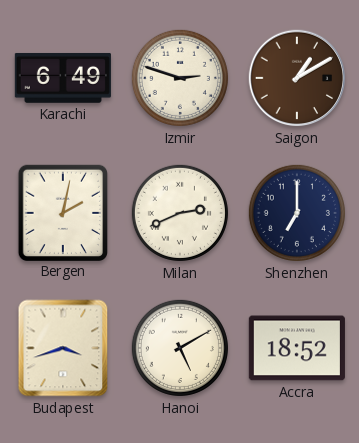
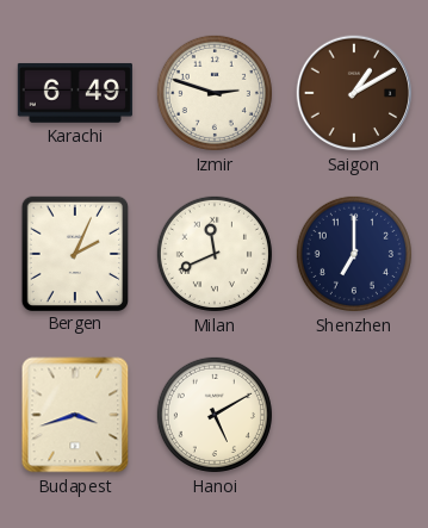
Bergen: 2:02 -> 2:04
Milan: 2:41 -> 11:41
Accra: 18:52 -> none
